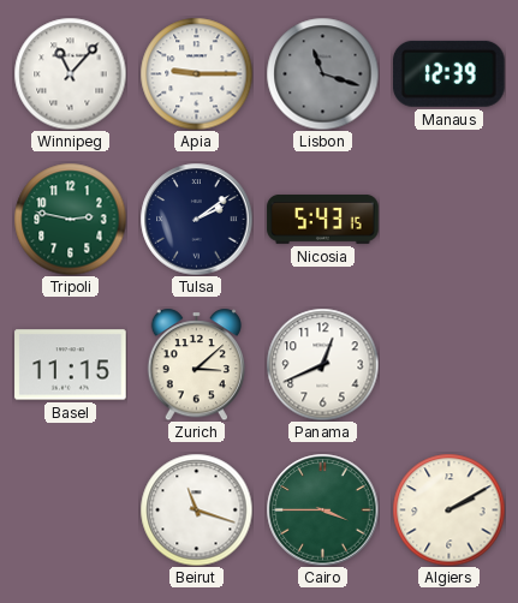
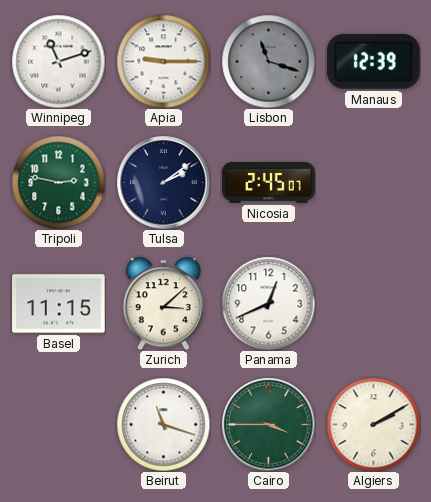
Winnipeg: 11:07 -> 11:12
Nicosia: 5:43 -> 2:45
